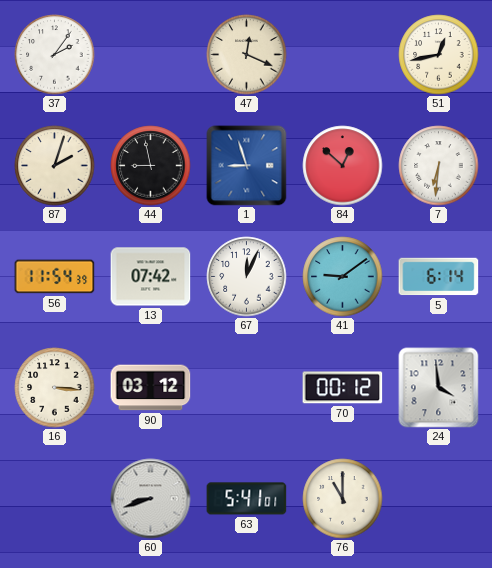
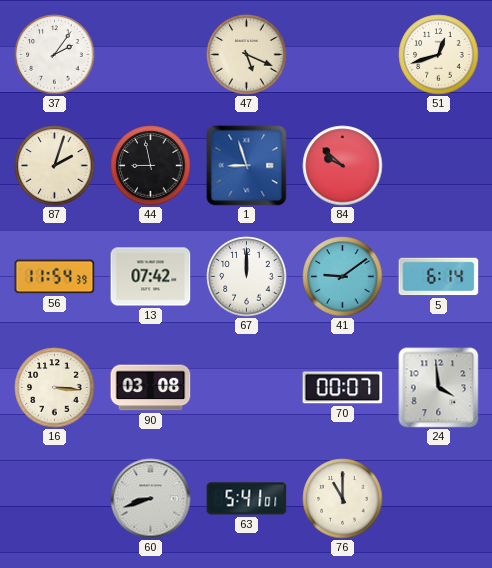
47: 12:19 -> 5:19
51: 12:43 -> 12:42
84: 12:52 -> 9:52
7: 6:31 -> none
67: 12:04 -> 12:00
90: 03:12 -> 03:08
70: 00:12 -> 00:07
